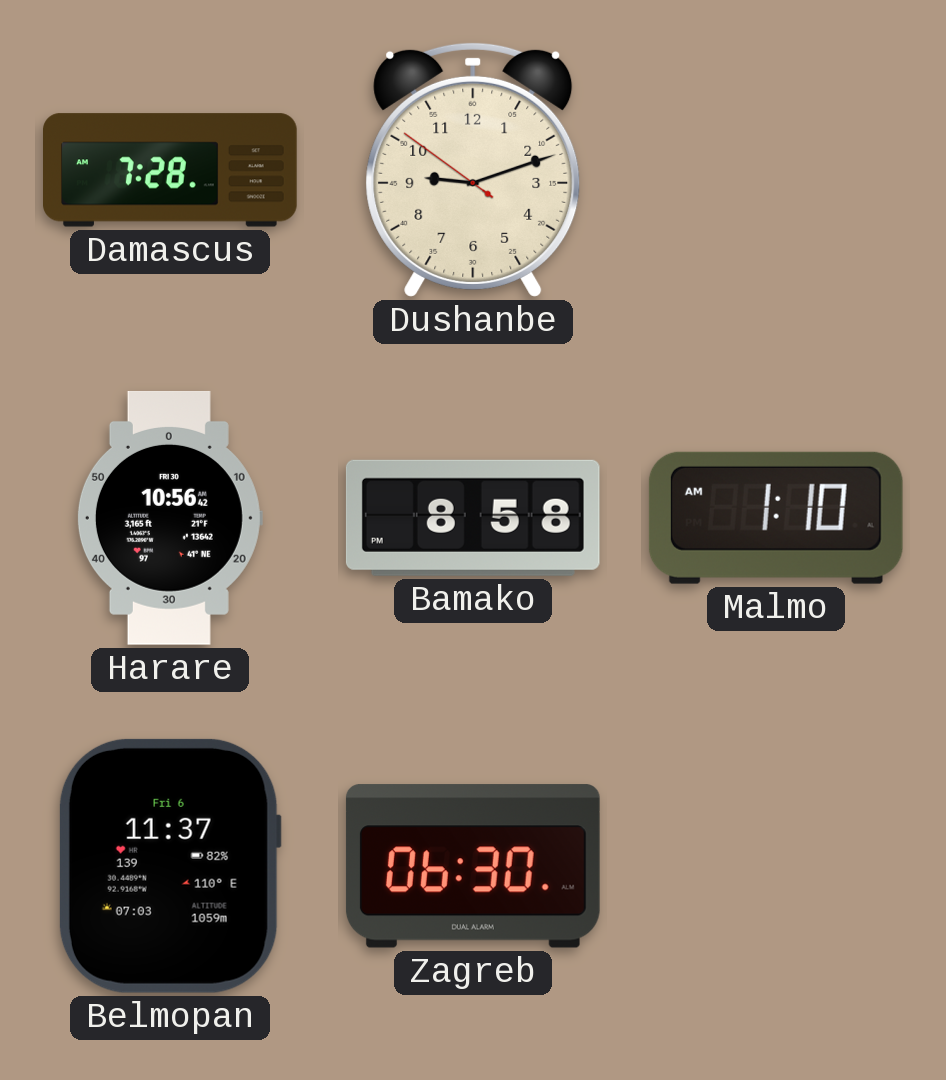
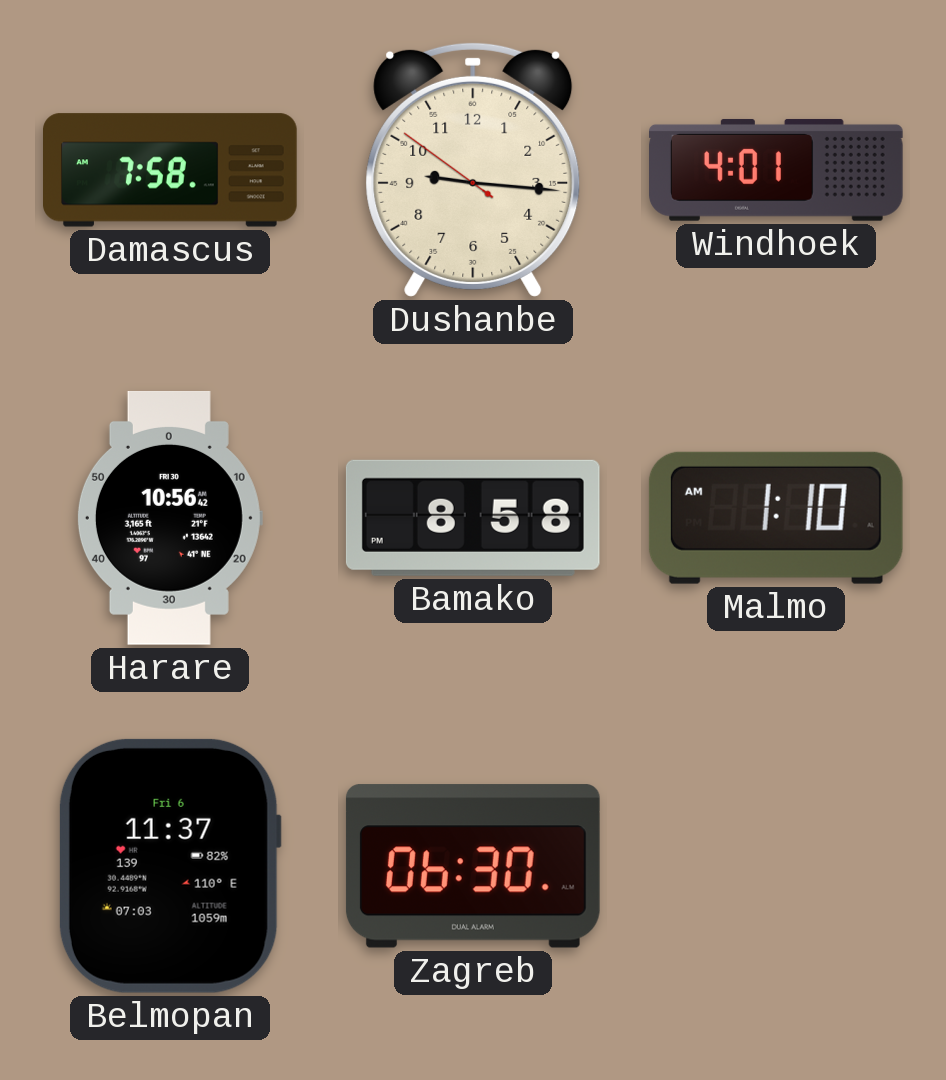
Damascus: 7:28 -> 7:58
Dushanbe: 9:11 -> 9:15
Windhoek: none -> 4:01
